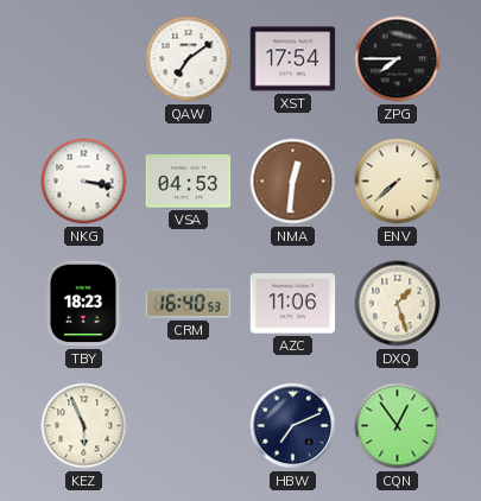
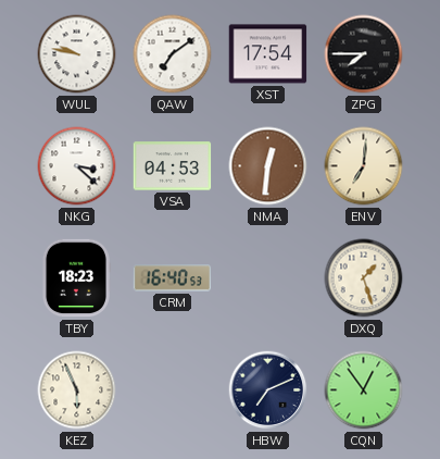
WUL: none -> 9:47
NKG: 3:17 -> 3:22
ENV: 7:38 -> 7:01
AZC: 11:06 -> none
